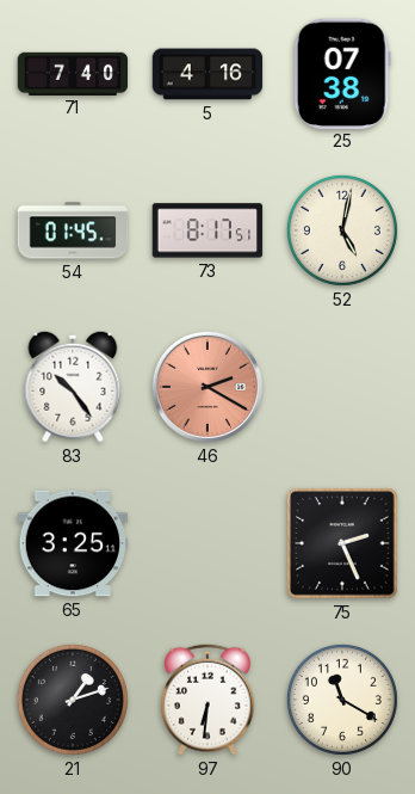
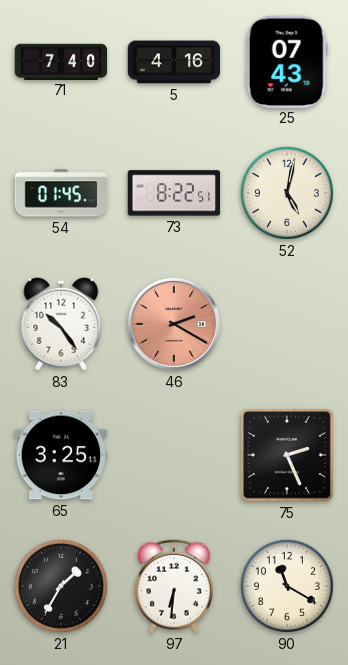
25: 07:38 -> 07:43
73: 8:17 -> 8:22
21: 1:12 -> 1:35
